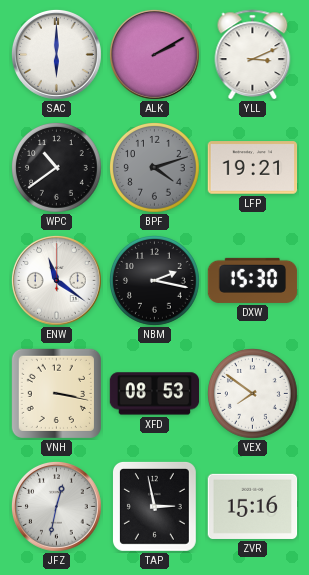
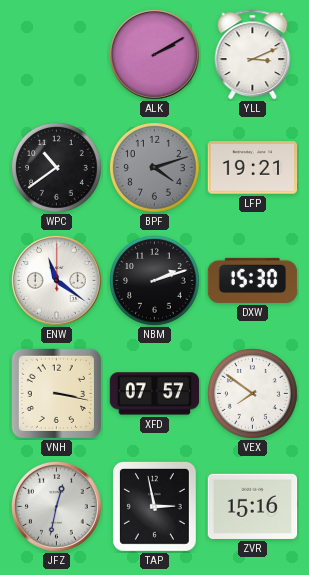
SAC: 6:00 -> none
NBM: 2:17 -> 2:12
XFD: 08:53 -> 07:57
